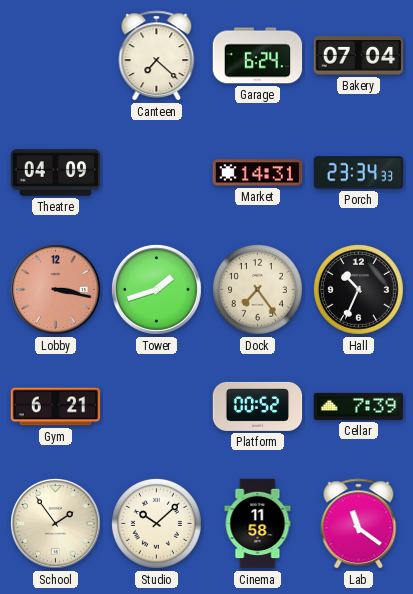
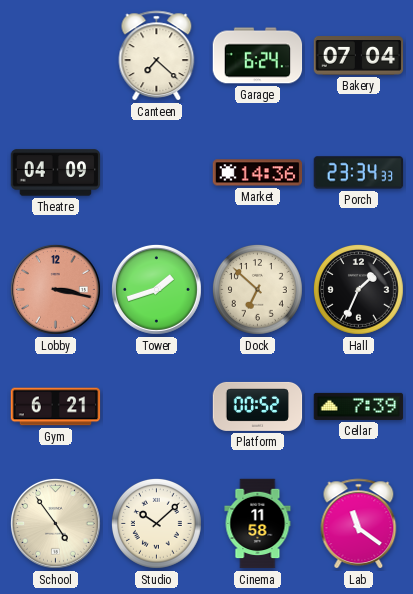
Market: 14:31 -> 14:36
Dock: 7:24 -> 6:52
Hall: 10:34 -> 1:34
School: 1:54 -> 4:54
